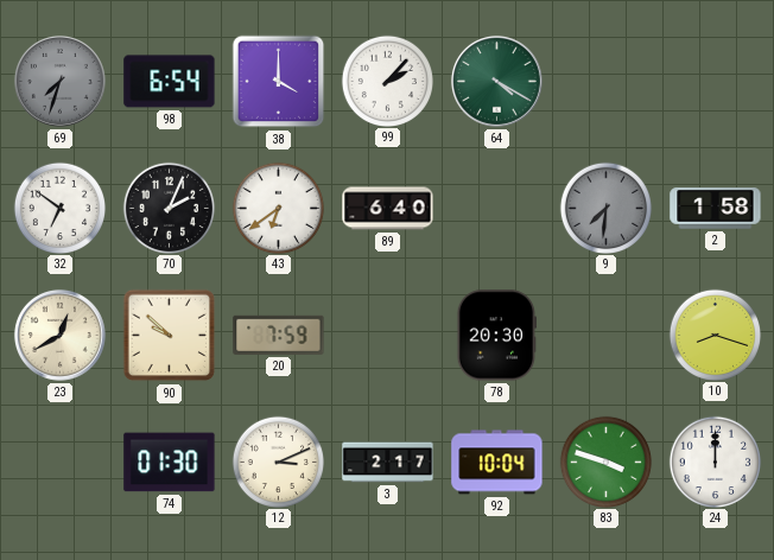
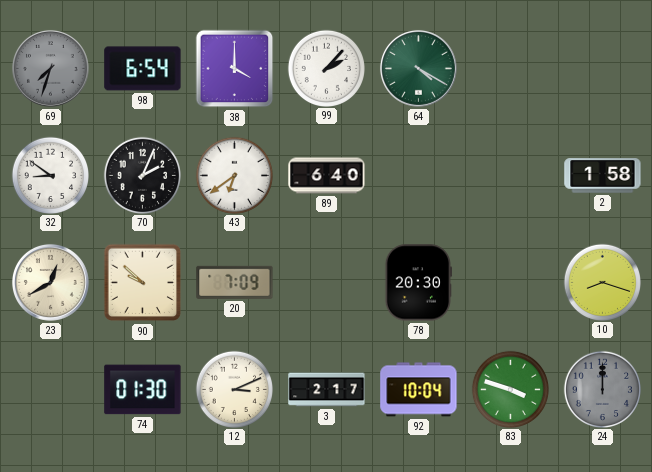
32: 6:51 -> 8:51
9: 7:31 -> none
20: 7:59 -> 7:09
24 dial: white -> grey
